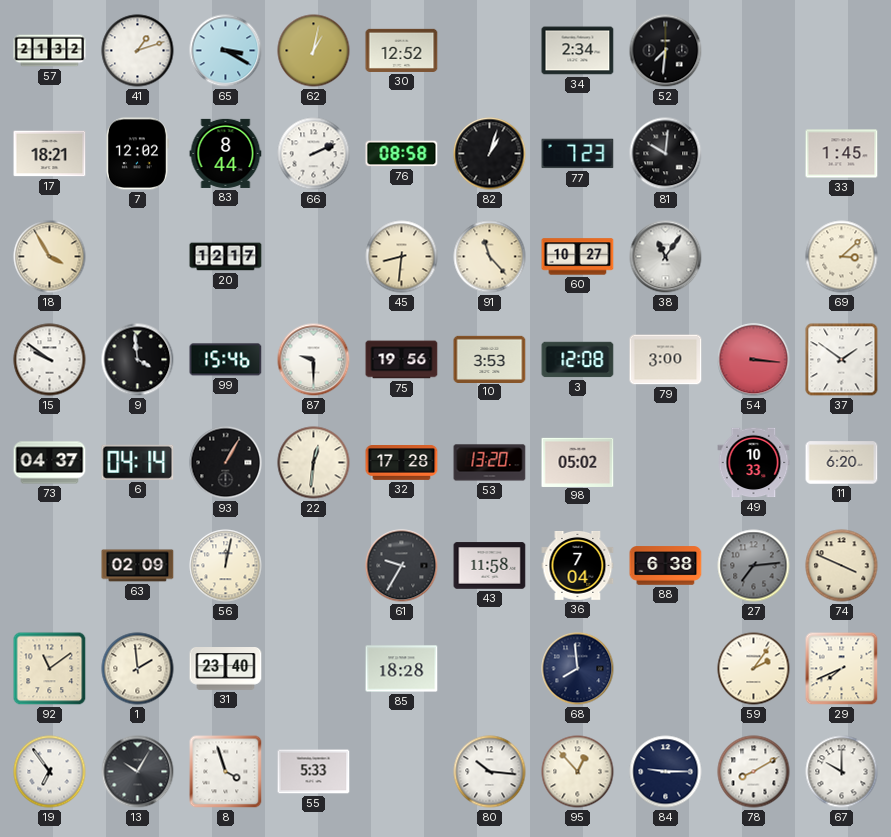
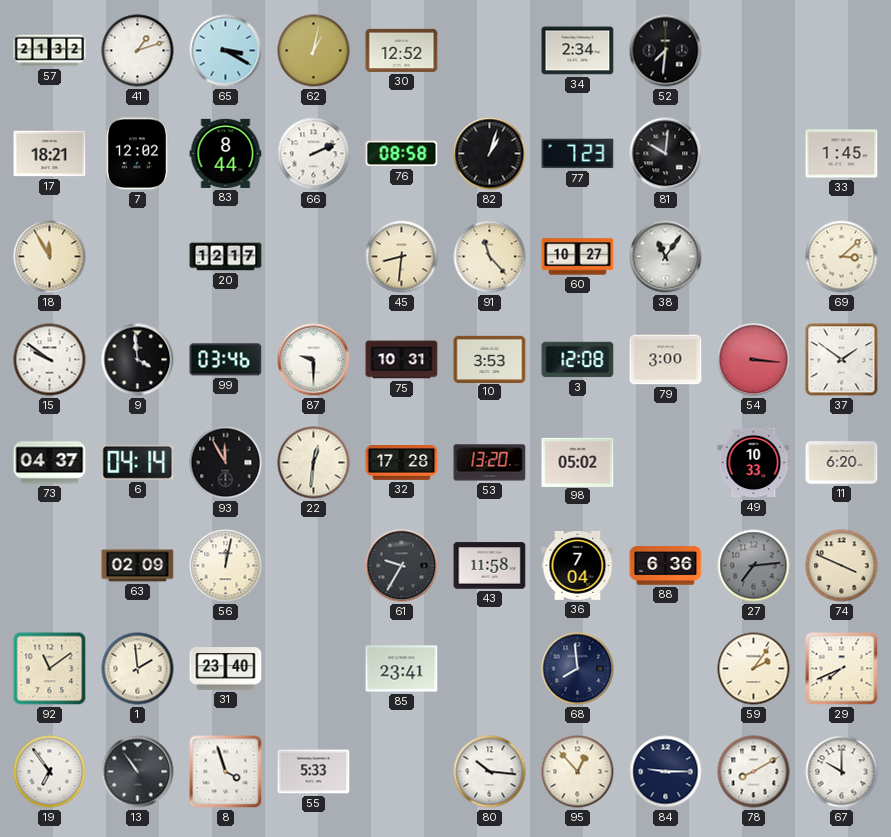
18: 3:55 -> 11:55
99: 15:46 -> 03:46
75: 19:56 -> 10:31
93: 1:05 -> 11:55
88: 6:38 -> 6:36
85: 18:28 -> 23:41
13: 10:05 -> 10:54
